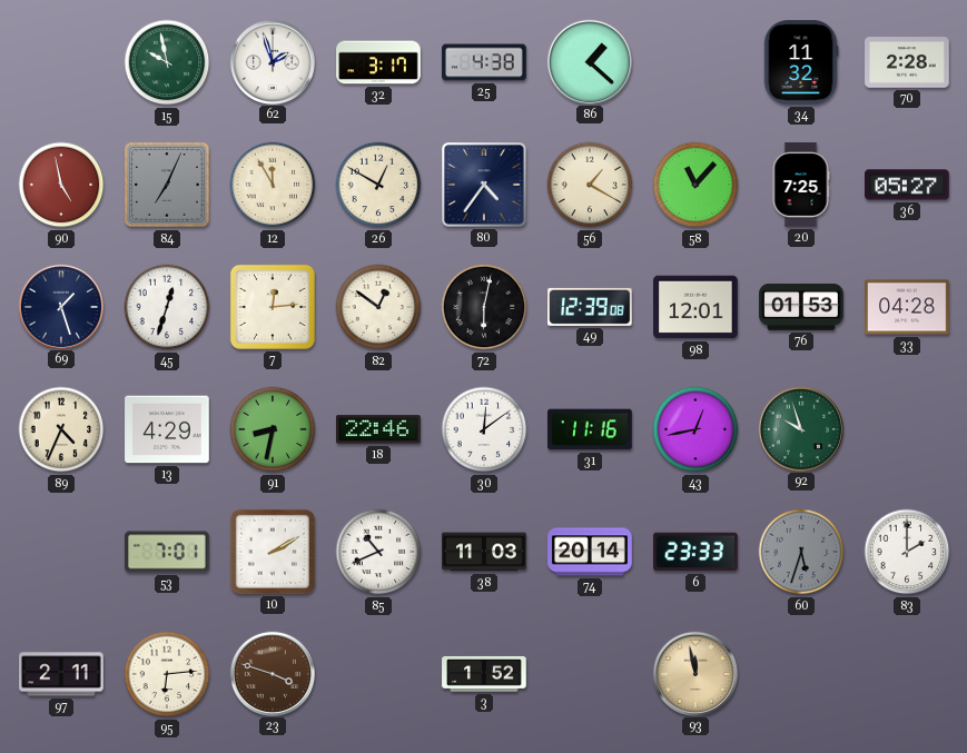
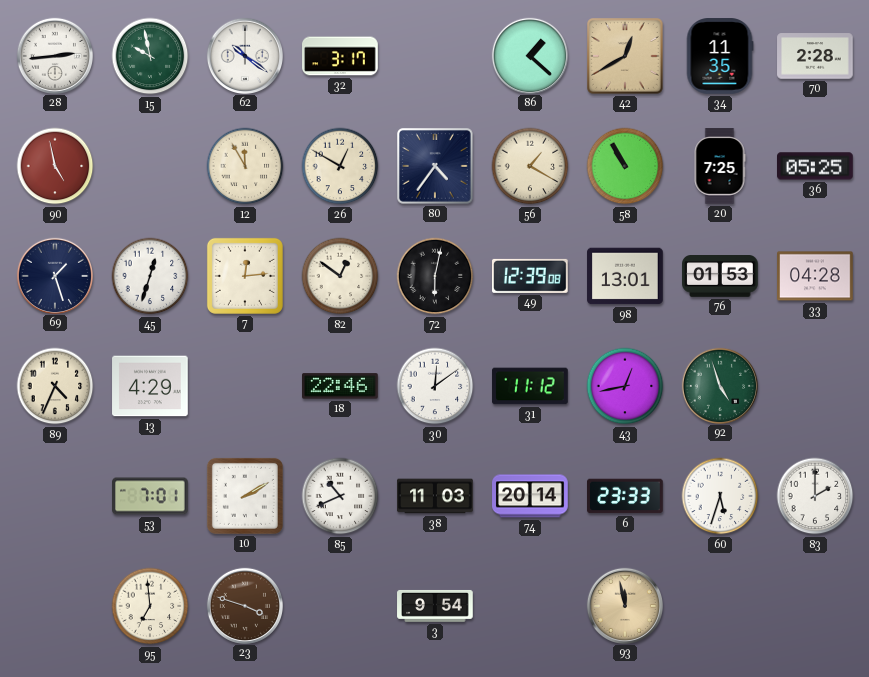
28: none -> 2:44
62: 1:57 -> 10:21
25: 4:38 -> none
42: none -> 12:40
34: 11:32 -> 11:35
84: 7:04 -> none
58: 11:07 -> 10:55
36: 05:27 -> 05:25
98: 12:01 -> 13:01
91: 8:32 -> none
31: 11:16 -> 11:12
92: 9:57 -> 4:57
60 dial: grey -> white
97: 2:11 -> none
95: 6:14 -> 6:59
3: 1:52 -> 9:54
